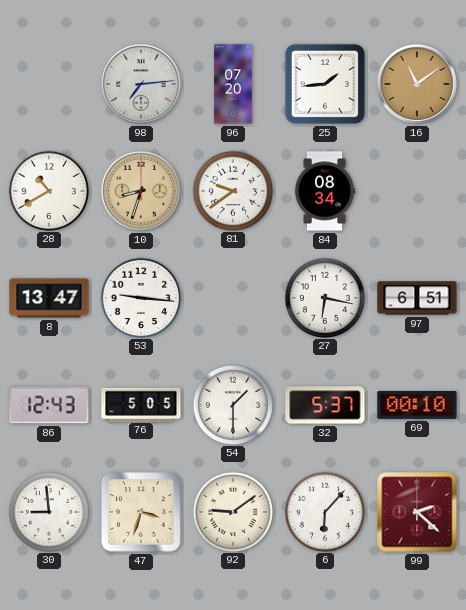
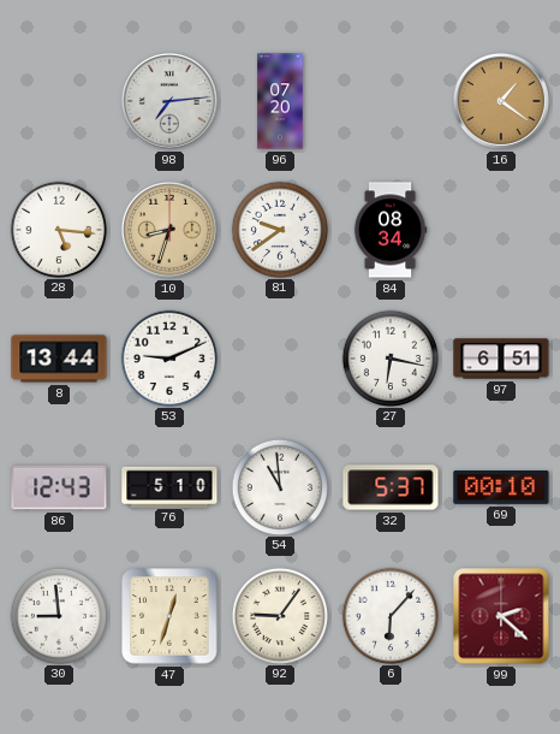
25: 1:44 -> none
16: 11:09 -> 1:21
28: 10:40 -> 5:16
8: 13:47 -> 13:44
53: 9:16 -> 9:11
76: 5:05 -> 5:10
54: 1:30 -> 10:59
47: 3:33 -> 12:33
92: 9:09 -> 9:06
